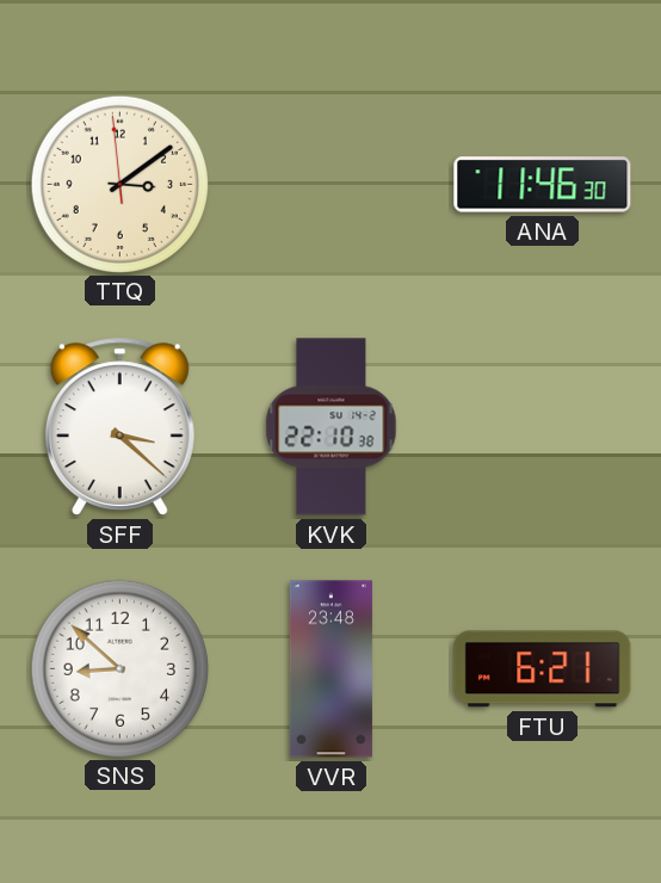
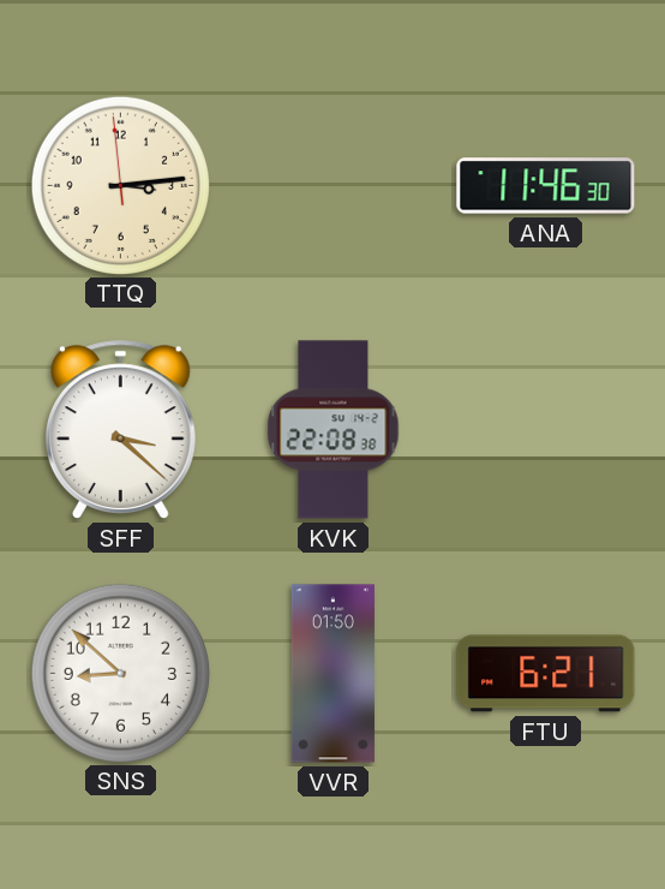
TTQ: 3:08 -> 3:13
KVK: 22:10 -> 22:08
VVR: 23:48 -> 01:50
